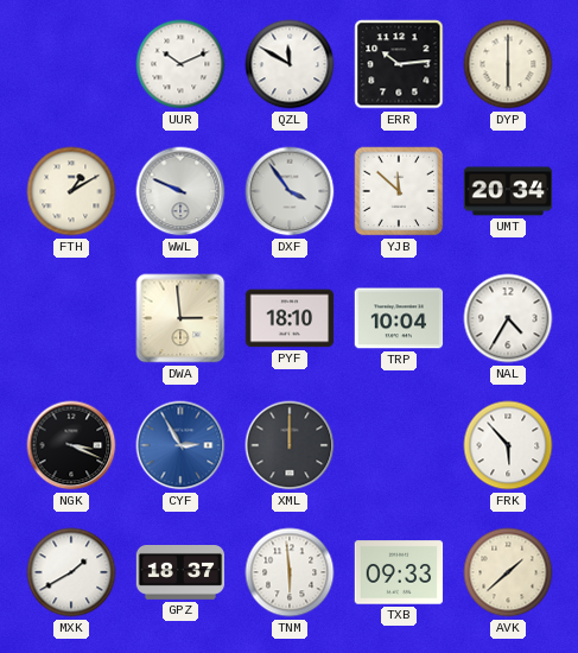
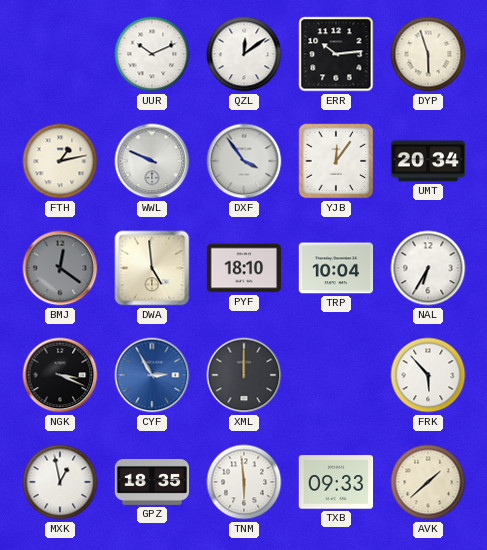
QZL: 11:50 -> 12:09
DYP: 6:00 -> 5:57
FTH: 1:10 -> 1:13
YJB: 11:52 -> 12:06
BMJ: none -> 12:21
DWA: 2:59 -> 4:59
NAL: 4:35 -> 6:35
MXK: 1:40 -> 12:58
GPZ: 18:37 -> 18:35
